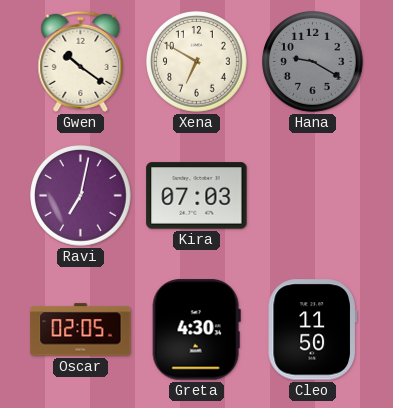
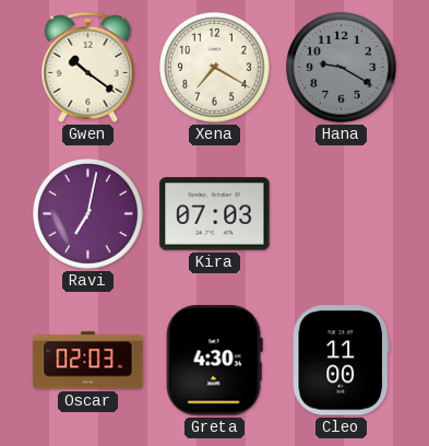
Xena: 6:50 -> 7:20
Oscar: 02:05 -> 02:03
Cleo: 11:50 -> 11:00
